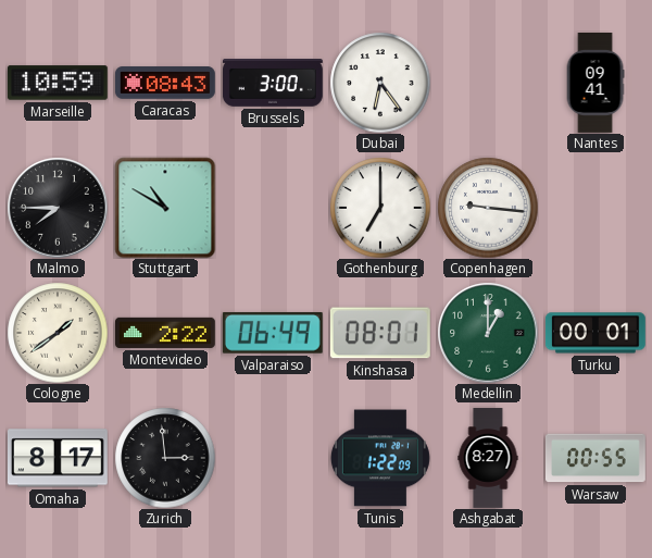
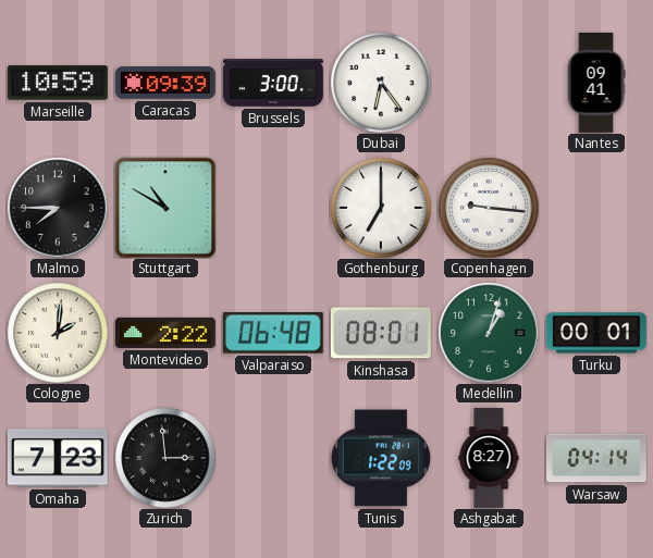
Caracas: 08:43 -> 09:39
Cologne: 1:39 -> 2:01
Valparaiso: 06:49 -> 06:48
Medellin: 1:00 -> 1:03
Omaha: 8:17 -> 7:23
Warsaw: 00:55 -> 04:14
